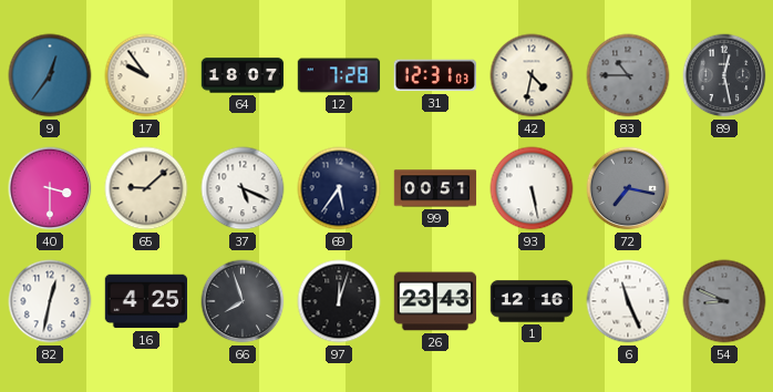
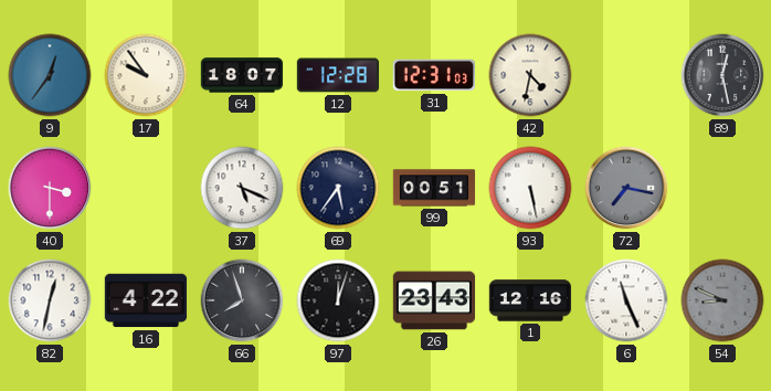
12: 7:28 -> 12:28
83: 10:45 -> none
65: 9:08 -> none
16: 4:25 -> 4:22
